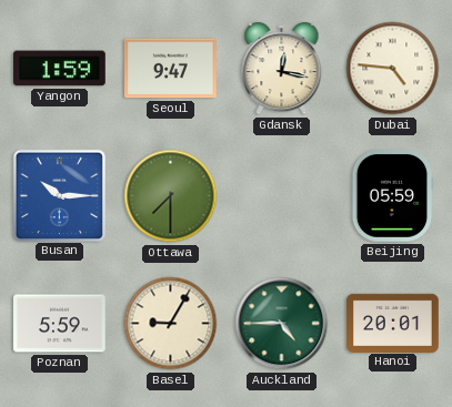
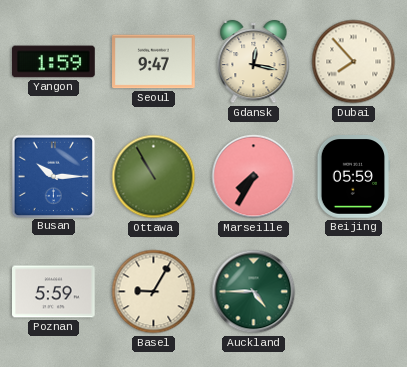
Dubai: 4:46 -> 7:53
Ottawa: 7:30 -> 10:55
Marseille: none -> 7:35
Hanoi: 20:01 -> none
